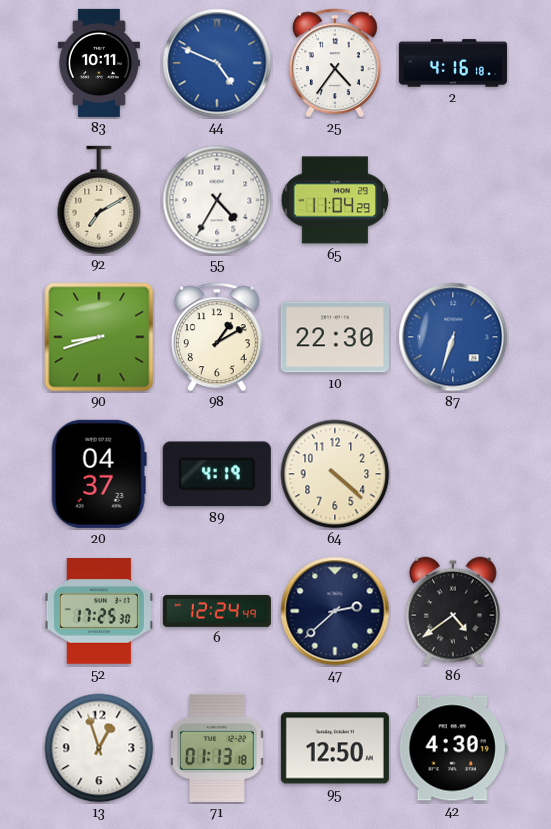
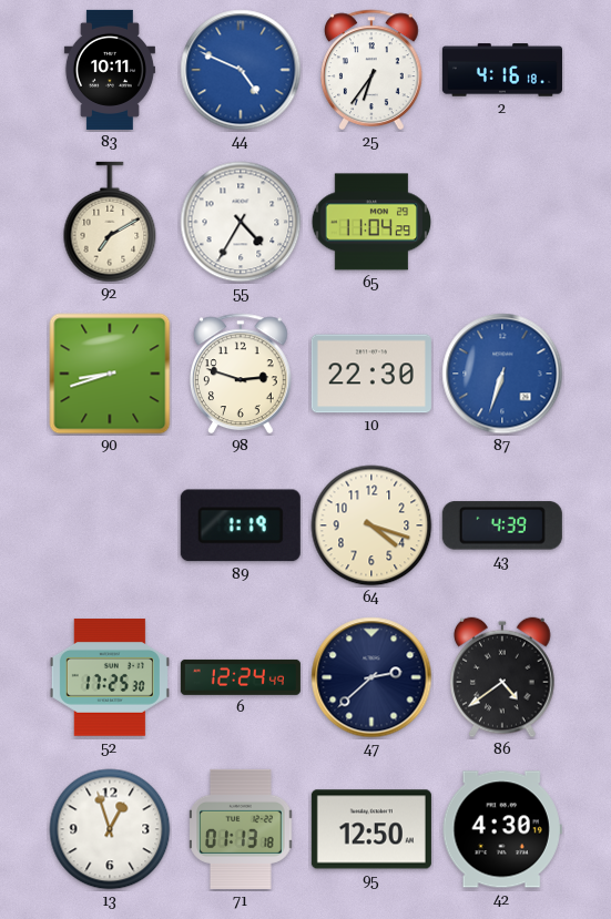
25: 4:36 -> 6:36
98: 1:10 -> 2:48
20: 04:37 -> none
89: 4:19 -> 1:19
64: 4:22 -> 4:18
43: none -> 4:39
